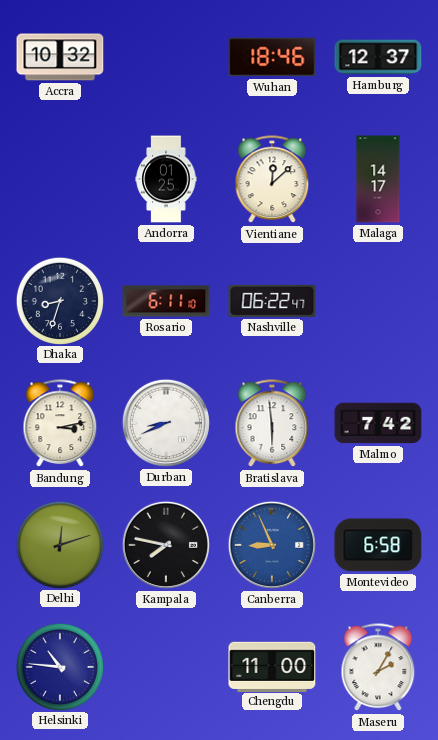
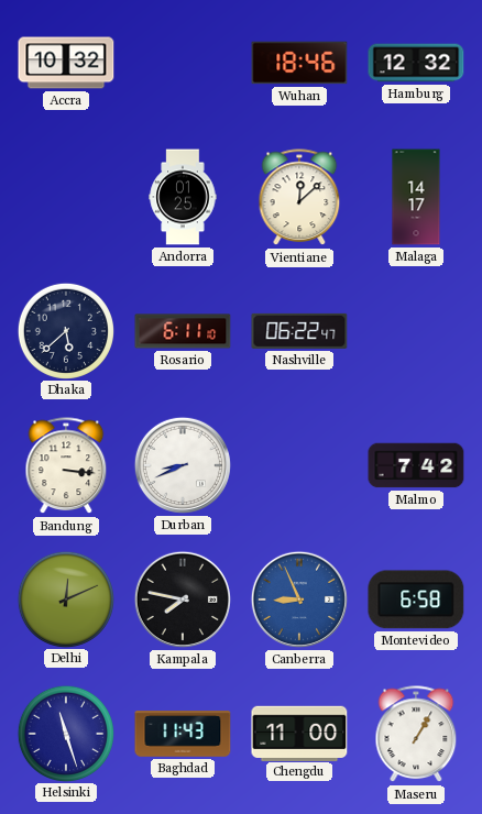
Hamburg: 12:37 -> 12:32
Dhaka: 8:33 -> 5:38
Bandung: 3:13 -> 3:16
Bratislava: 5:59 -> none
Delhi: 12:12 -> 12:11
Helsinki: 10:46 -> 11:27
Baghdad: none -> 11:43
Maseru: 2:05 -> 1:05
